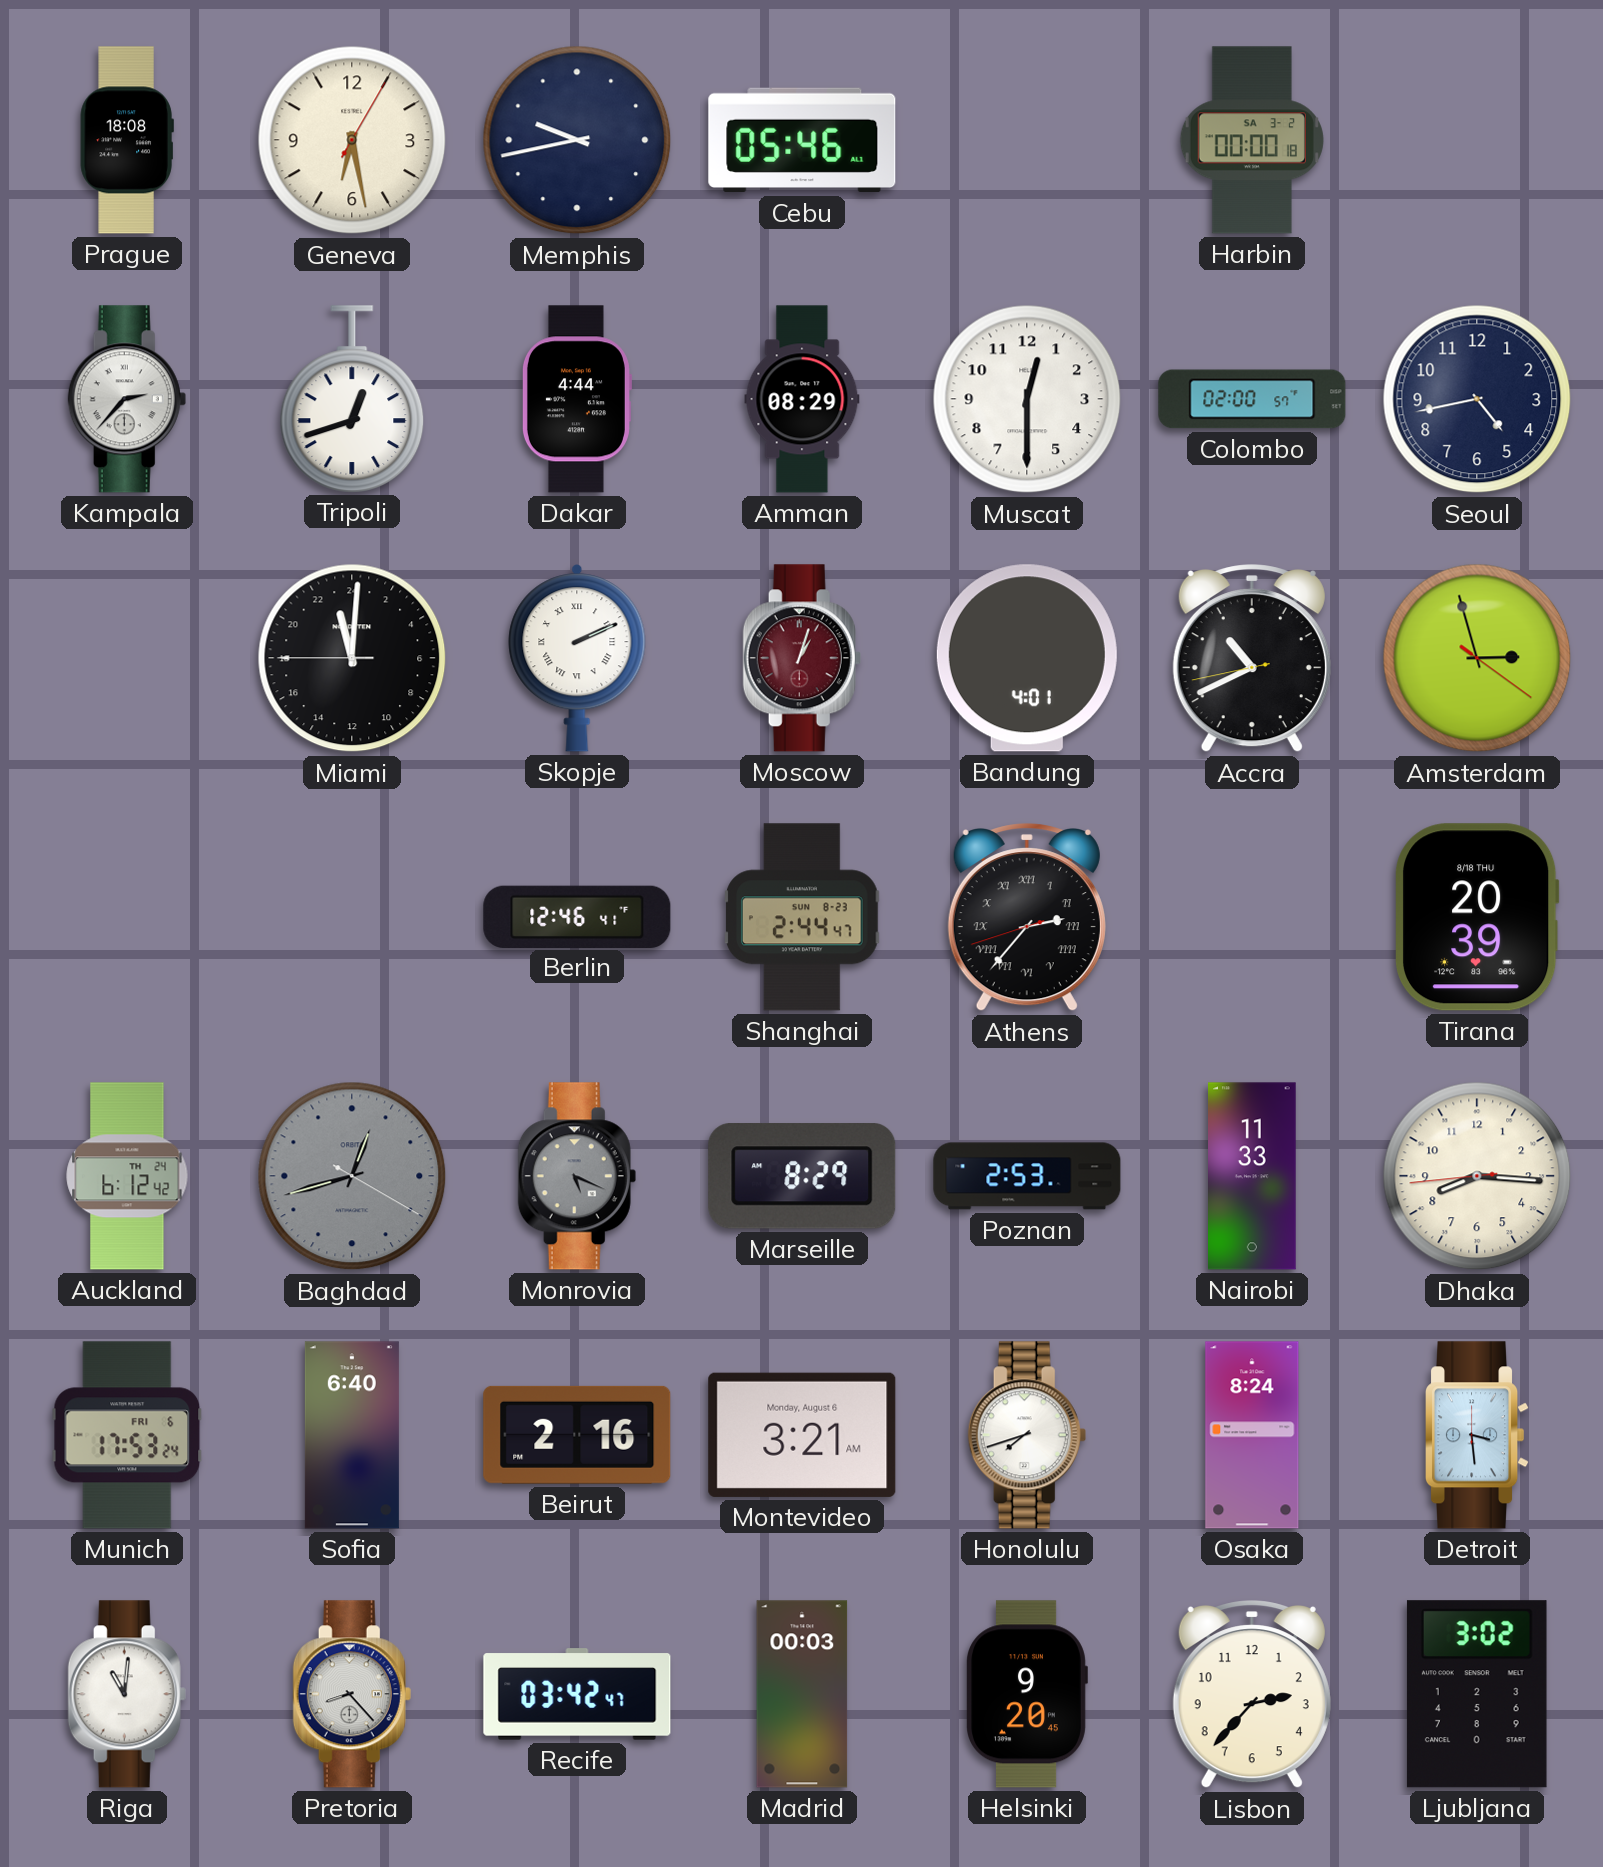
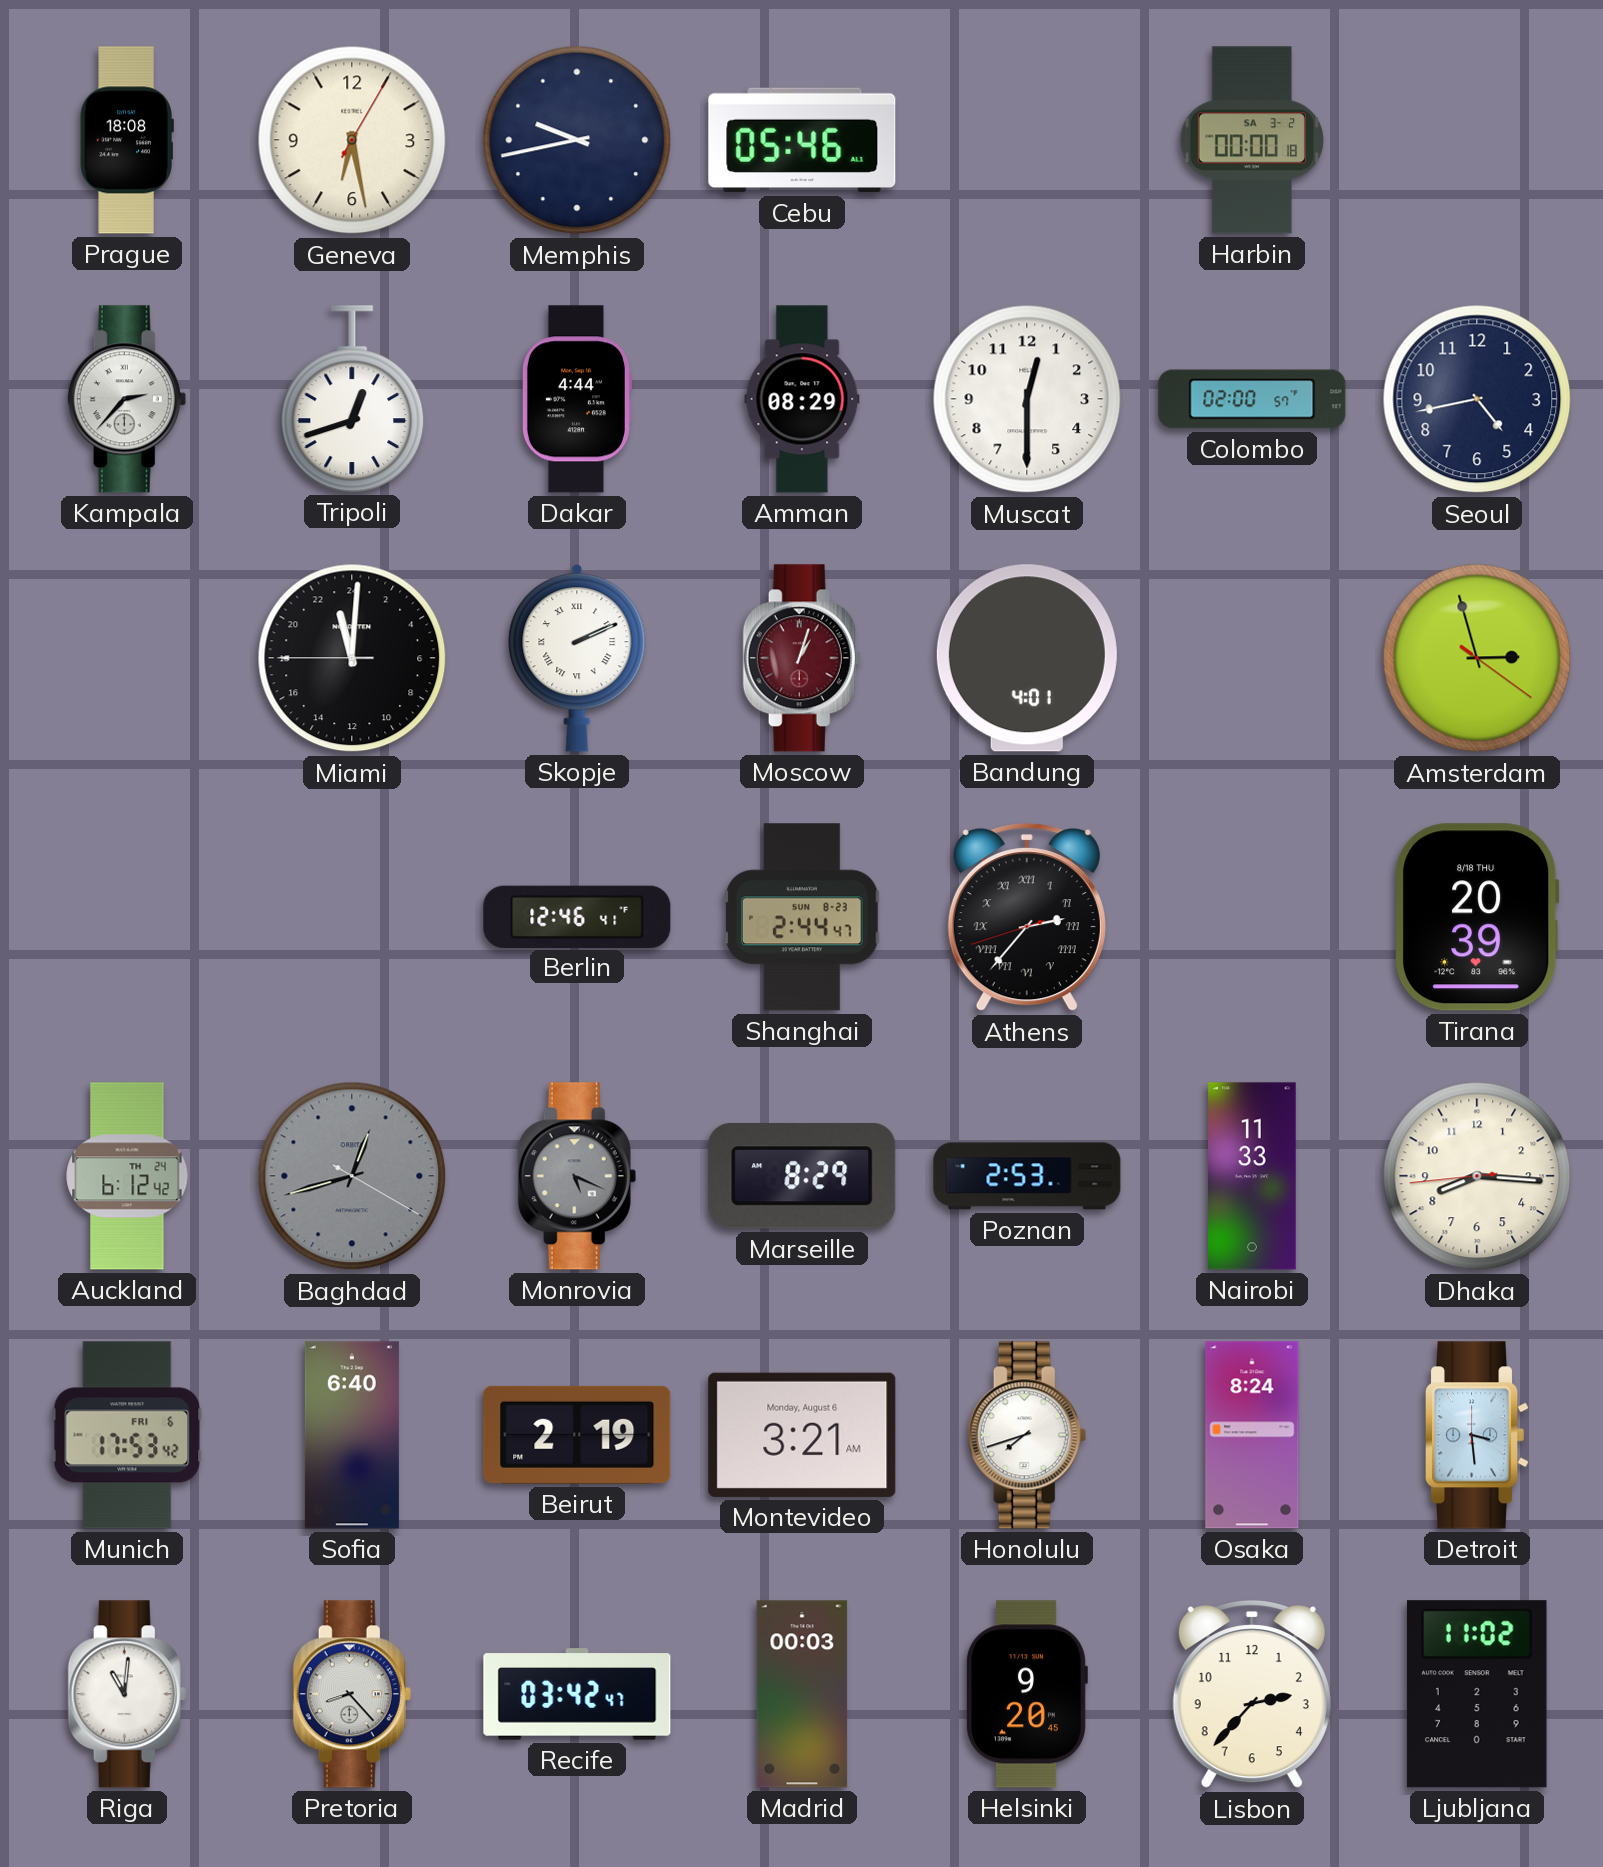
Accra: 10:40 -> none
Munich: 17:53:24 -> 17:53:42
Beirut: 2:16 -> 2:19
Ljubljana: 3:02 -> 11:02
